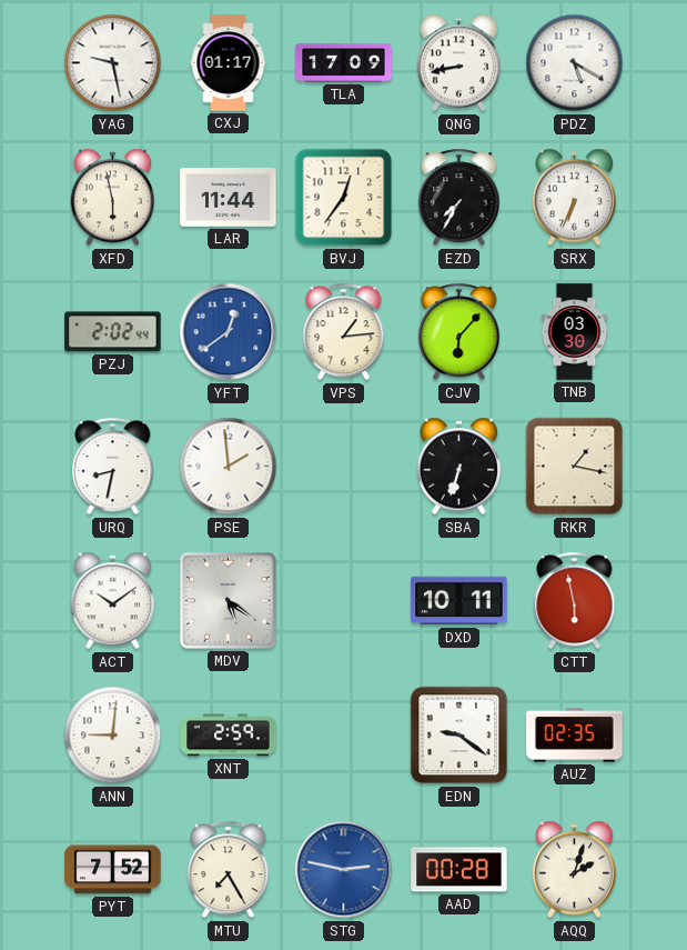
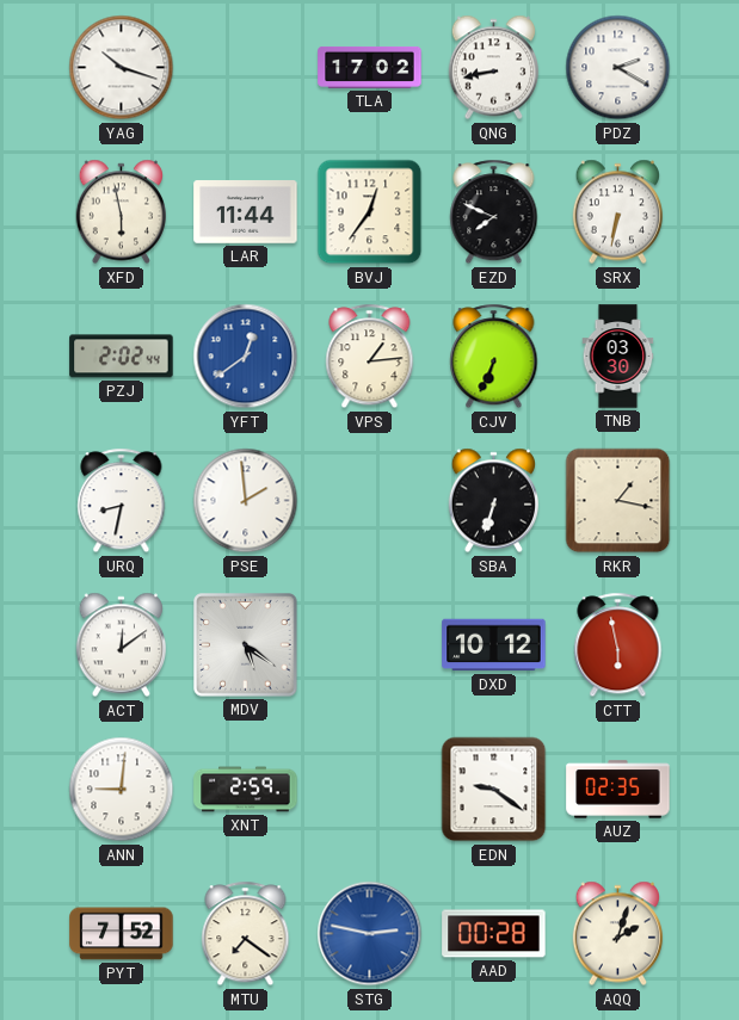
YAG: 9:28 -> 10:18
CXJ: 01:17 -> none
TLA: 17:09 -> 17:02
PDZ: 5:20 -> 2:20
EZD: 7:35 -> 7:49
SRX: 6:34 -> 6:32
CJV: 6:07 -> 6:34
ACT: 10:09 -> 12:09
DXD: 10:11 -> 10:12
MTU: 7:25 -> 7:21
